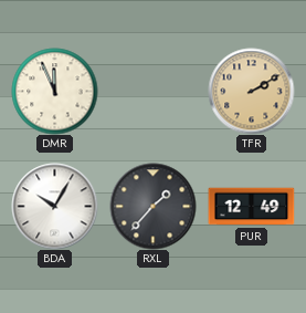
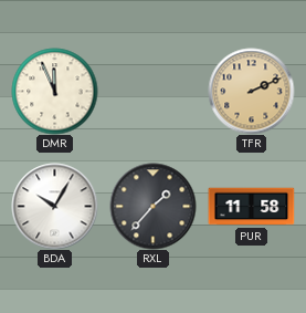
TFR: 2:10 -> 2:11
PUR: 12:49 -> 11:58
